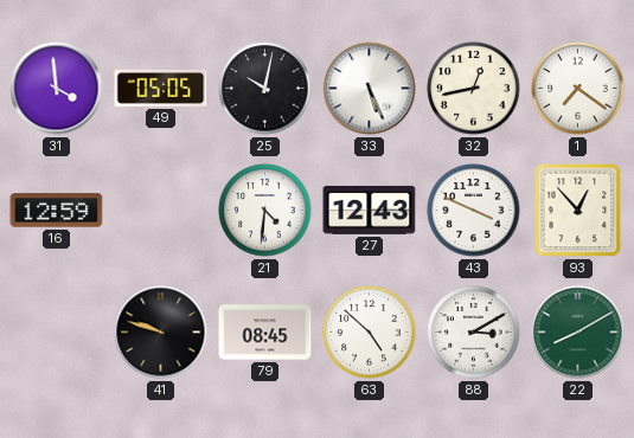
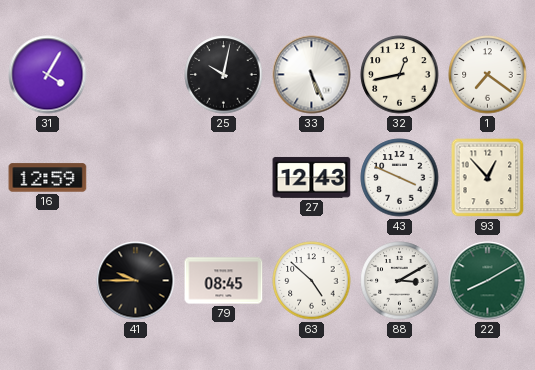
31: 3:59 -> 4:05
49: 05:05 -> none
21: 4:31 -> none
41: 9:48 -> 9:45
